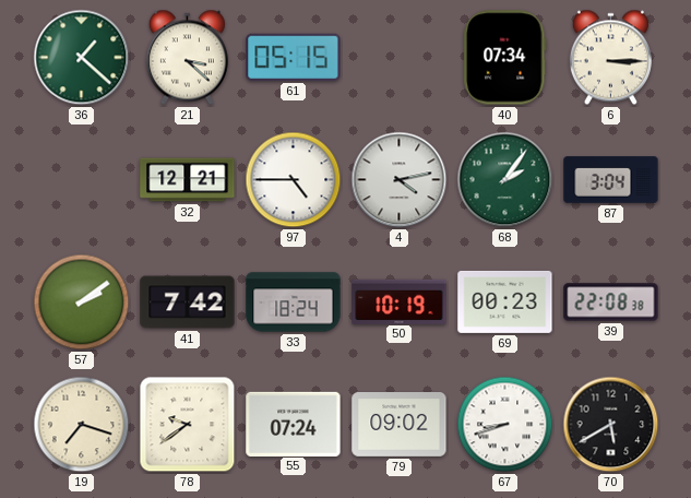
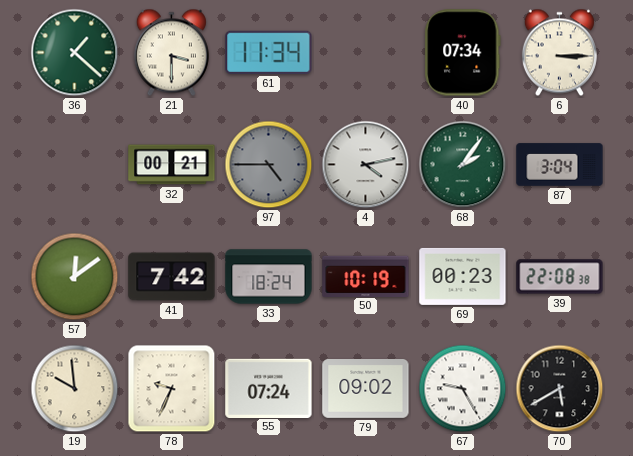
21: 3:22 -> 3:30
61: 05:15 -> 11:34
32: 12:21 -> 00:21
97 dial: white -> grey
57: 2:09 -> 12:09
19: 7:18 -> 9:59
78: 9:39 -> 9:34
67: 8:42 -> 9:25
